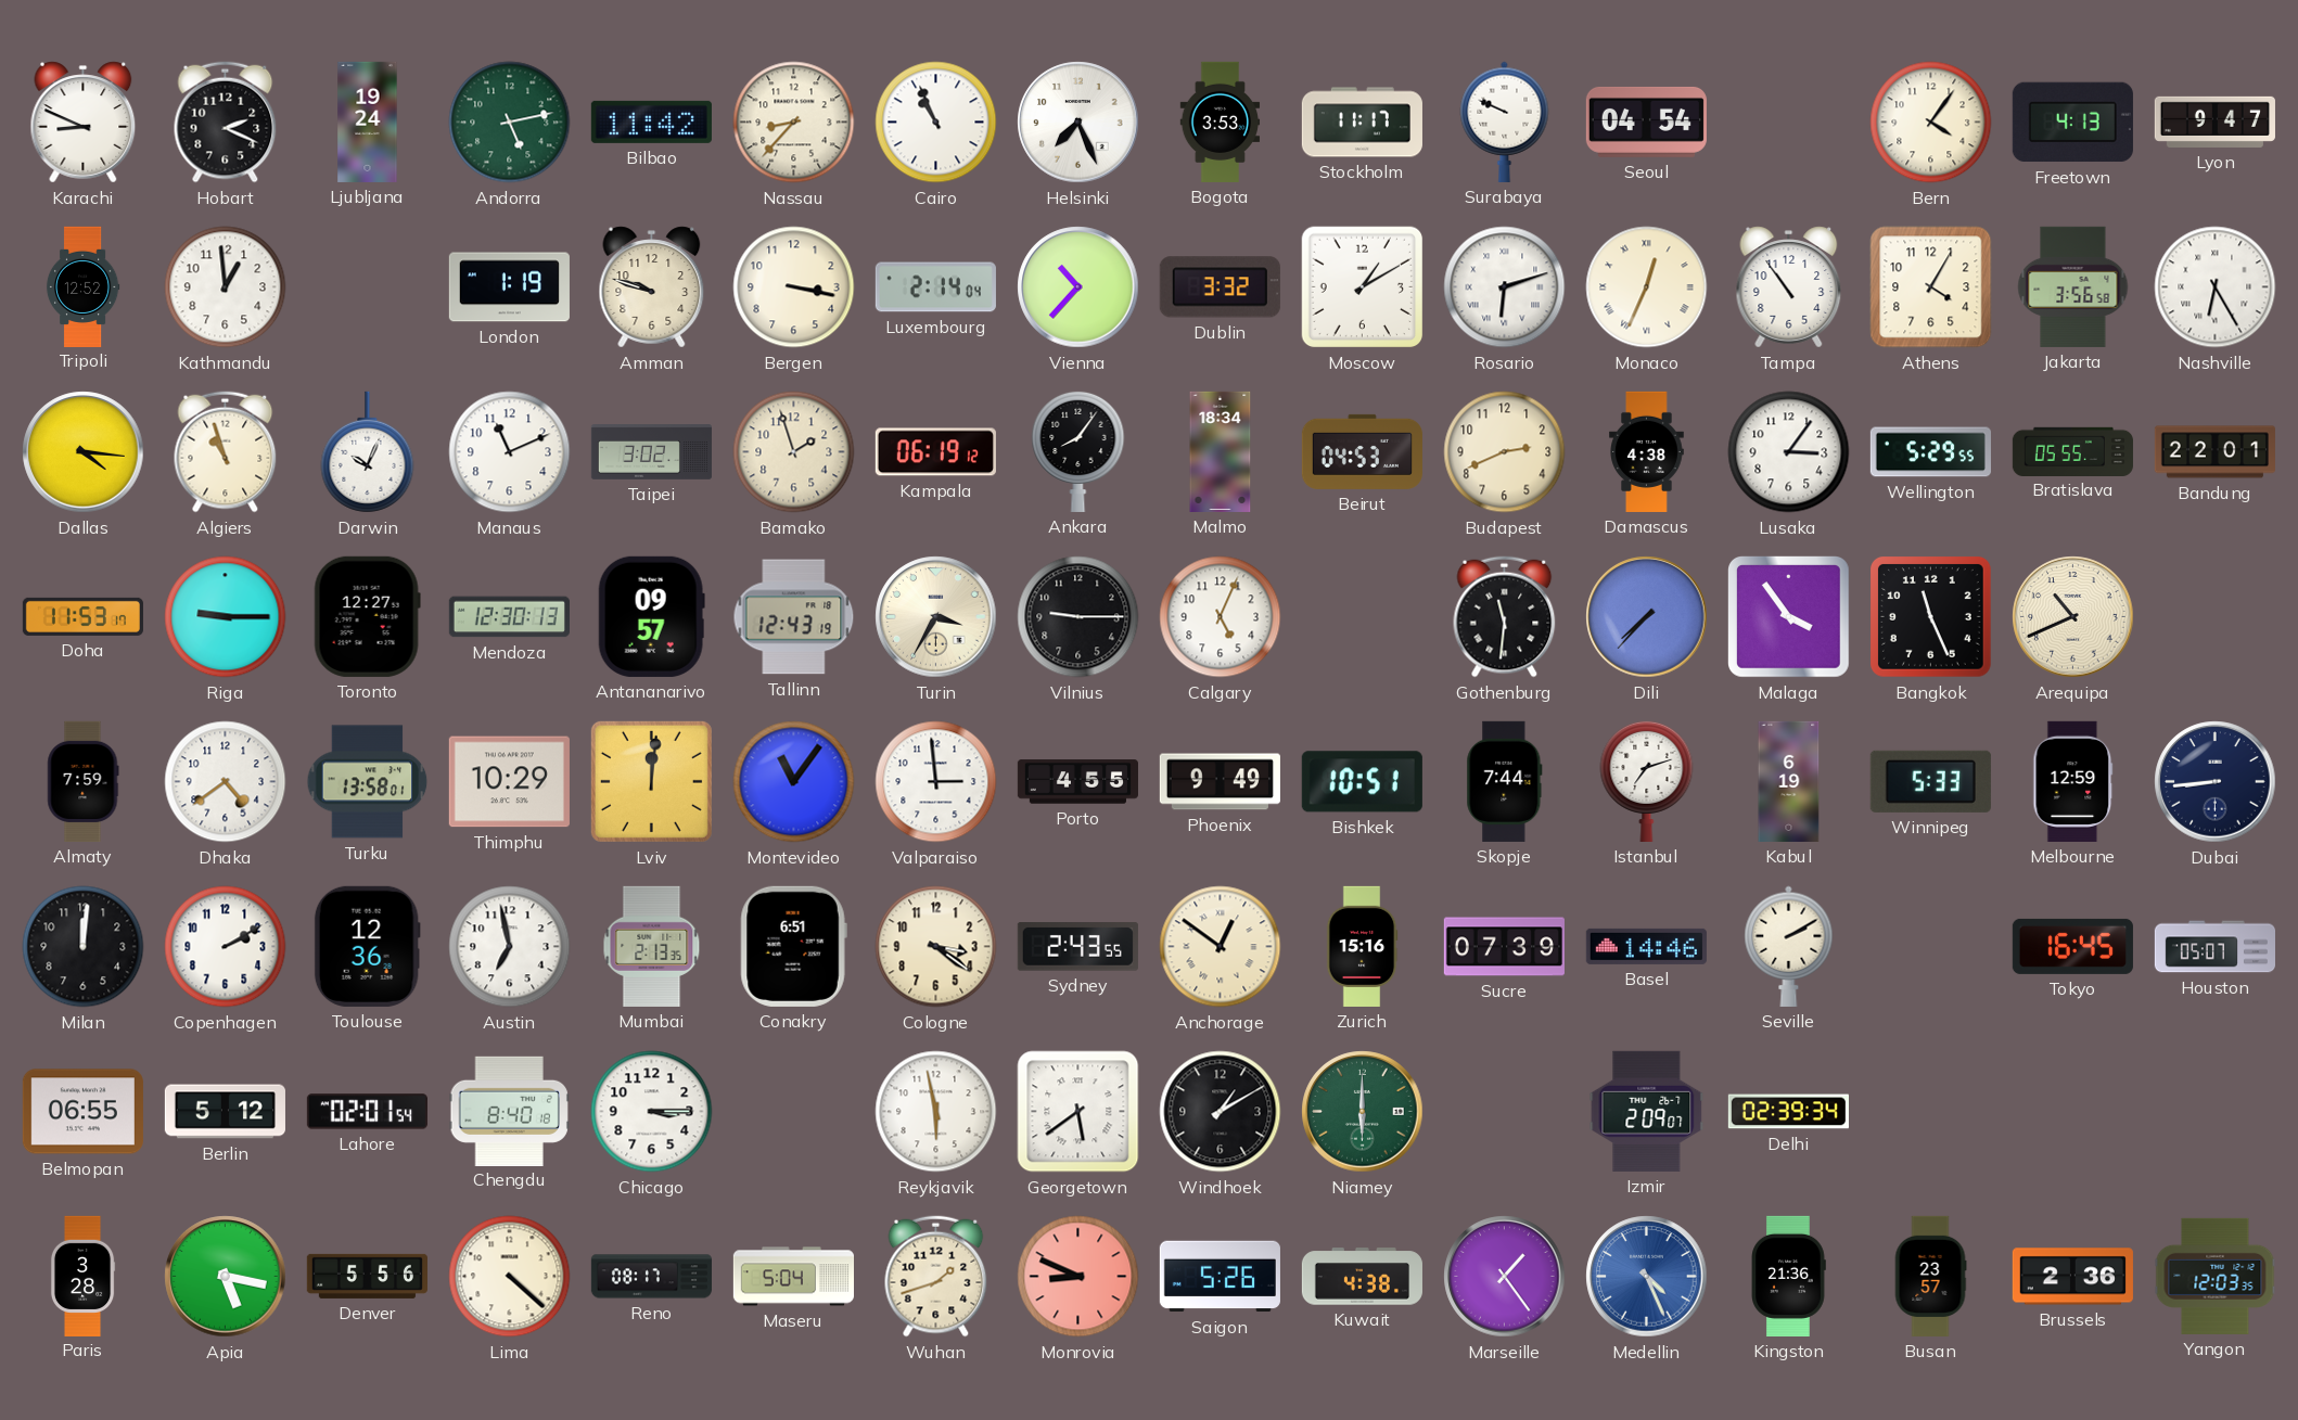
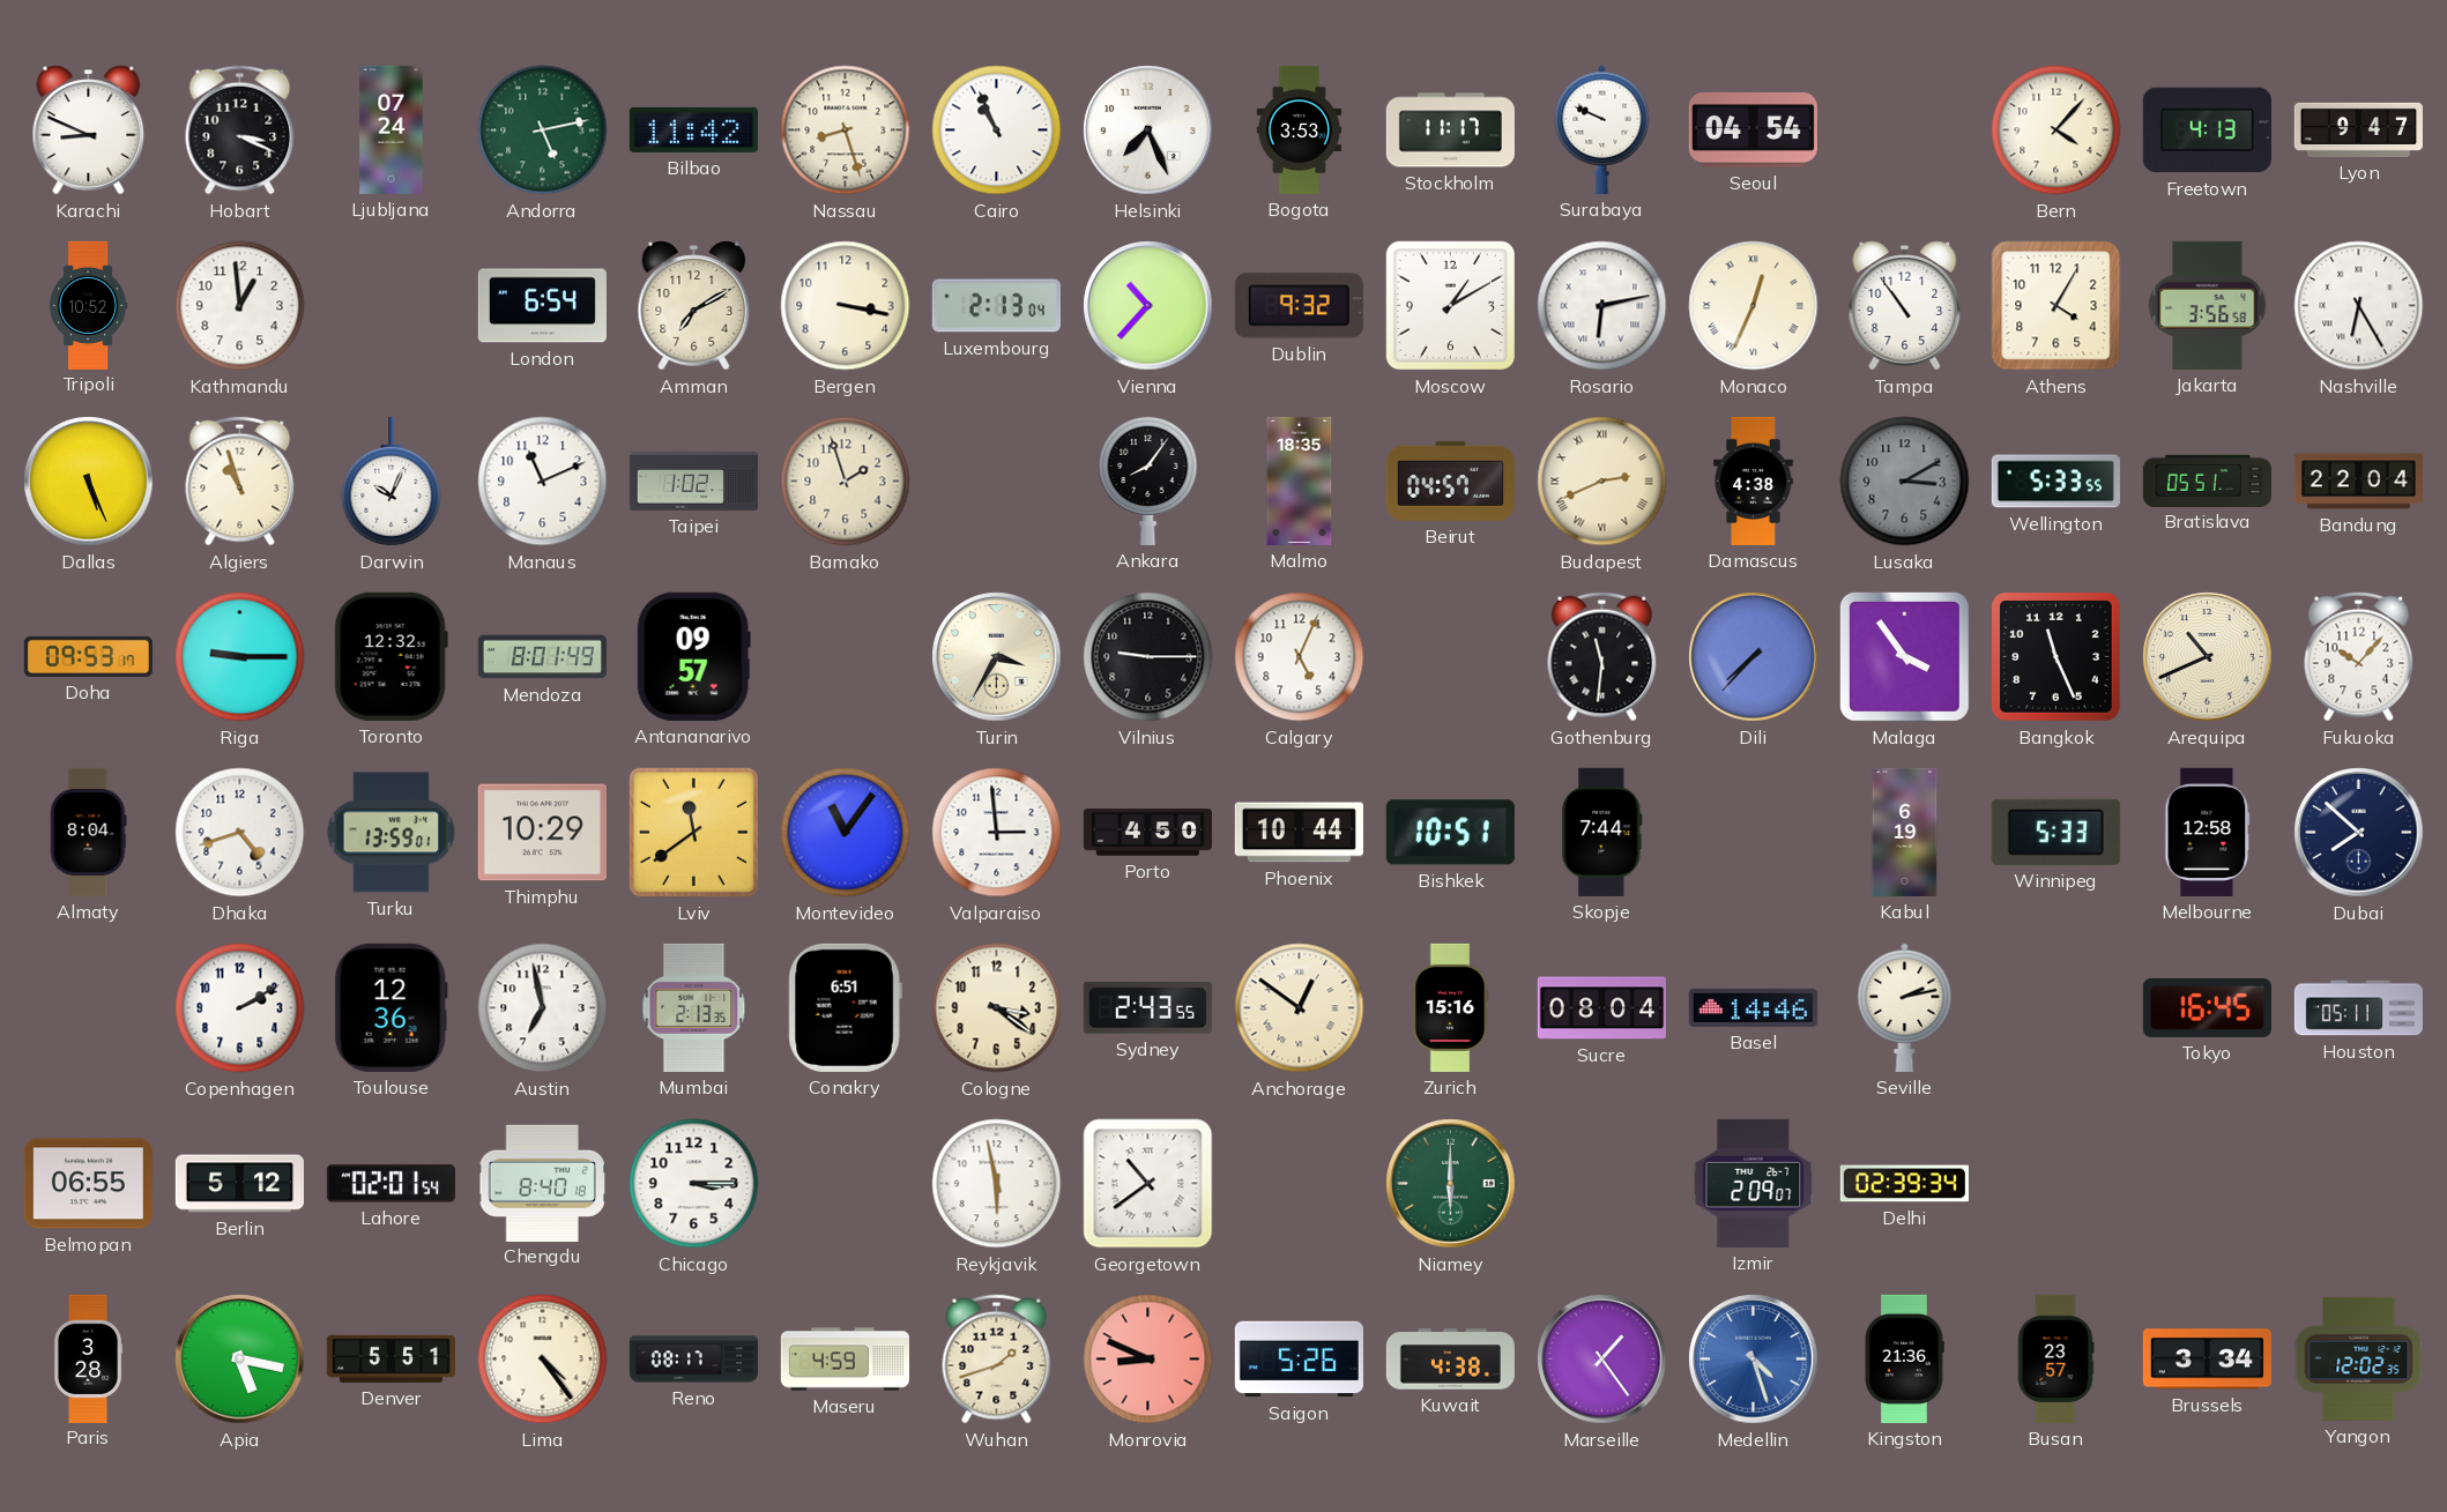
Hobart: 2:19 -> 3:19
Ljubljana: 19:24 -> 07:24
Nassau: 8:37 -> 8:27
Bern: 4:06 -> 4:07
Tripoli: 12:52 -> 10:52
London: 1:19 -> 6:54
Amman: 9:48 -> 7:10
Luxembourg: 2:14 -> 2:13
Dublin: 3:32 -> 9:32
Rosario: 6:12 -> 6:13
Dallas: 4:16 -> 5:26
Taipei: 3:02 -> 1:02
Kampala: 06:19 -> none
Malmo: 18:34 -> 18:35
Beirut: 04:53 -> 04:57
Budapest numerals: Arabic -> Roman
Lusaka: 3:06 -> 3:10
Lusaka dial: white -> grey
Wellington: 5:29 -> 5:33
Bratislava: 05:55 -> 05:51
Bandung: 22:01 -> 22:04
Doha: 11:53 -> 09:53
Toronto: 12:27 -> 12:32
Mendoza: 12:30 -> 8:01
Tallinn: 12:43 -> none
Fukuoka: none -> 10:07
Almaty: 7:59 -> 8:04
Dhaka: 4:39 -> 4:42
Turku: 13:58 -> 13:59
Lviv: 12:01 -> 11:39
Porto: 4:55 -> 4:50
Phoenix: 9:49 -> 10:44
Istanbul: 7:12 -> none
Melbourne: 12:59 -> 12:58
Dubai: 8:44 -> 7:52
Milan: 12:01 -> none
Sucre: 07:39 -> 08:04
Seville: 2:10 -> 2:13
Houston: 05:07 -> 05:11
Georgetown: 5:39 -> 10:39
Windhoek: 1:10 -> none
Denver: 5:56 -> 5:51
Lima: 4:22 -> 4:24
Maseru: 5:04 -> 4:59
Medellin: 4:26 -> 4:27
Brussels: 2:36 -> 3:34
Yangon: 12:03 -> 12:02
